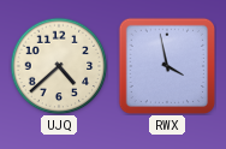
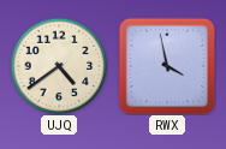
UJQ: 4:38 -> 4:39
